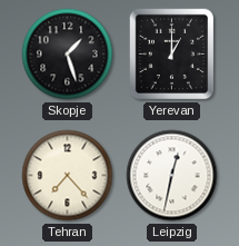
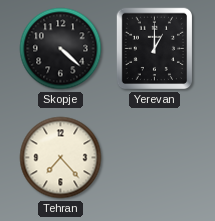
Skopje: 1:27 -> 4:22
Leipzig: 12:32 -> none
